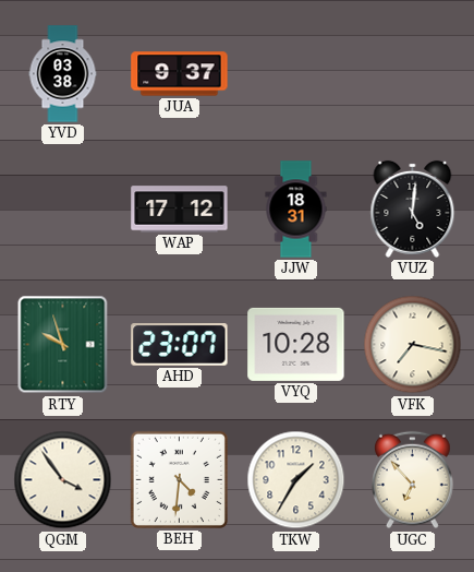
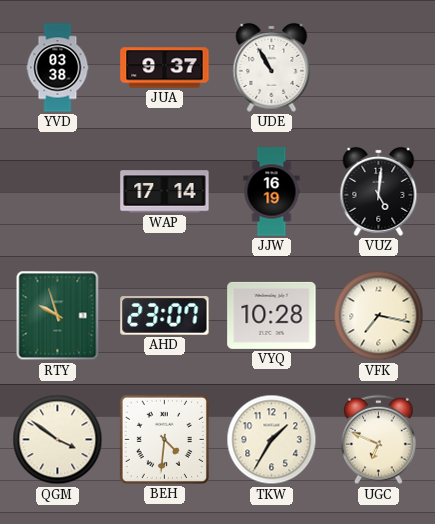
UDE: none -> 10:55
WAP: 17:12 -> 17:14
JJW: 18:31 -> 16:19
QGM: 3:54 -> 3:51
UGC: 6:53 -> 6:49
